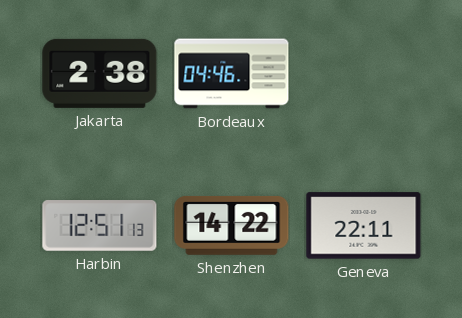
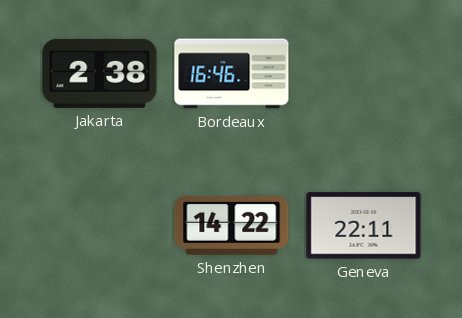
Bordeaux: 04:46 -> 16:46
Harbin: 12:51 -> none
